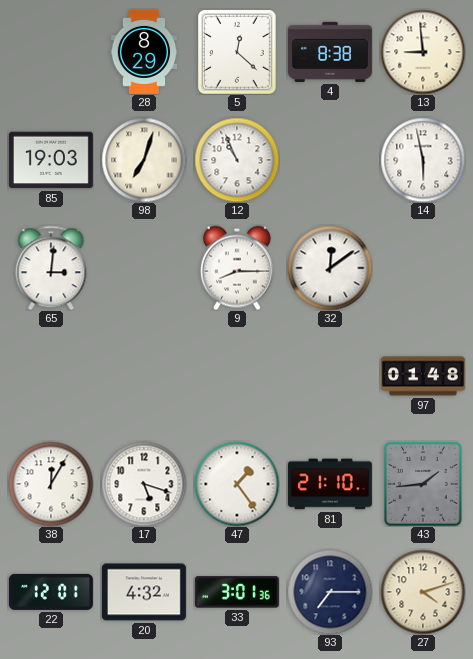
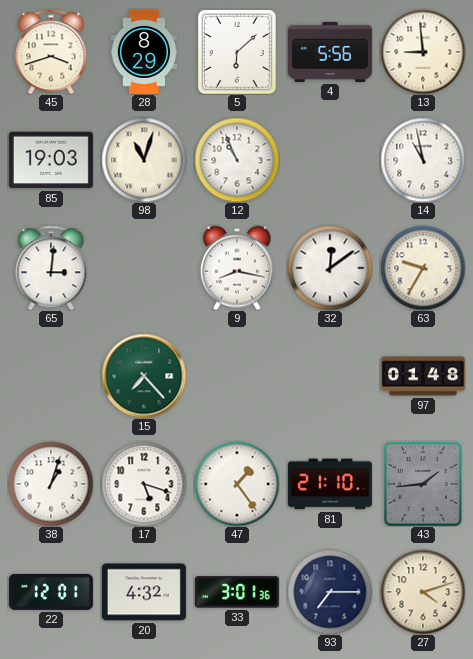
45: none -> 3:42
5: 12:22 -> 6:08
4: 8:38 -> 5:56
98: 7:03 -> 11:03
14: 5:58 -> 10:58
9: 8:15 -> 8:17
63: none -> 9:35
15: none -> 7:23
38: 12:05 -> 1:03
